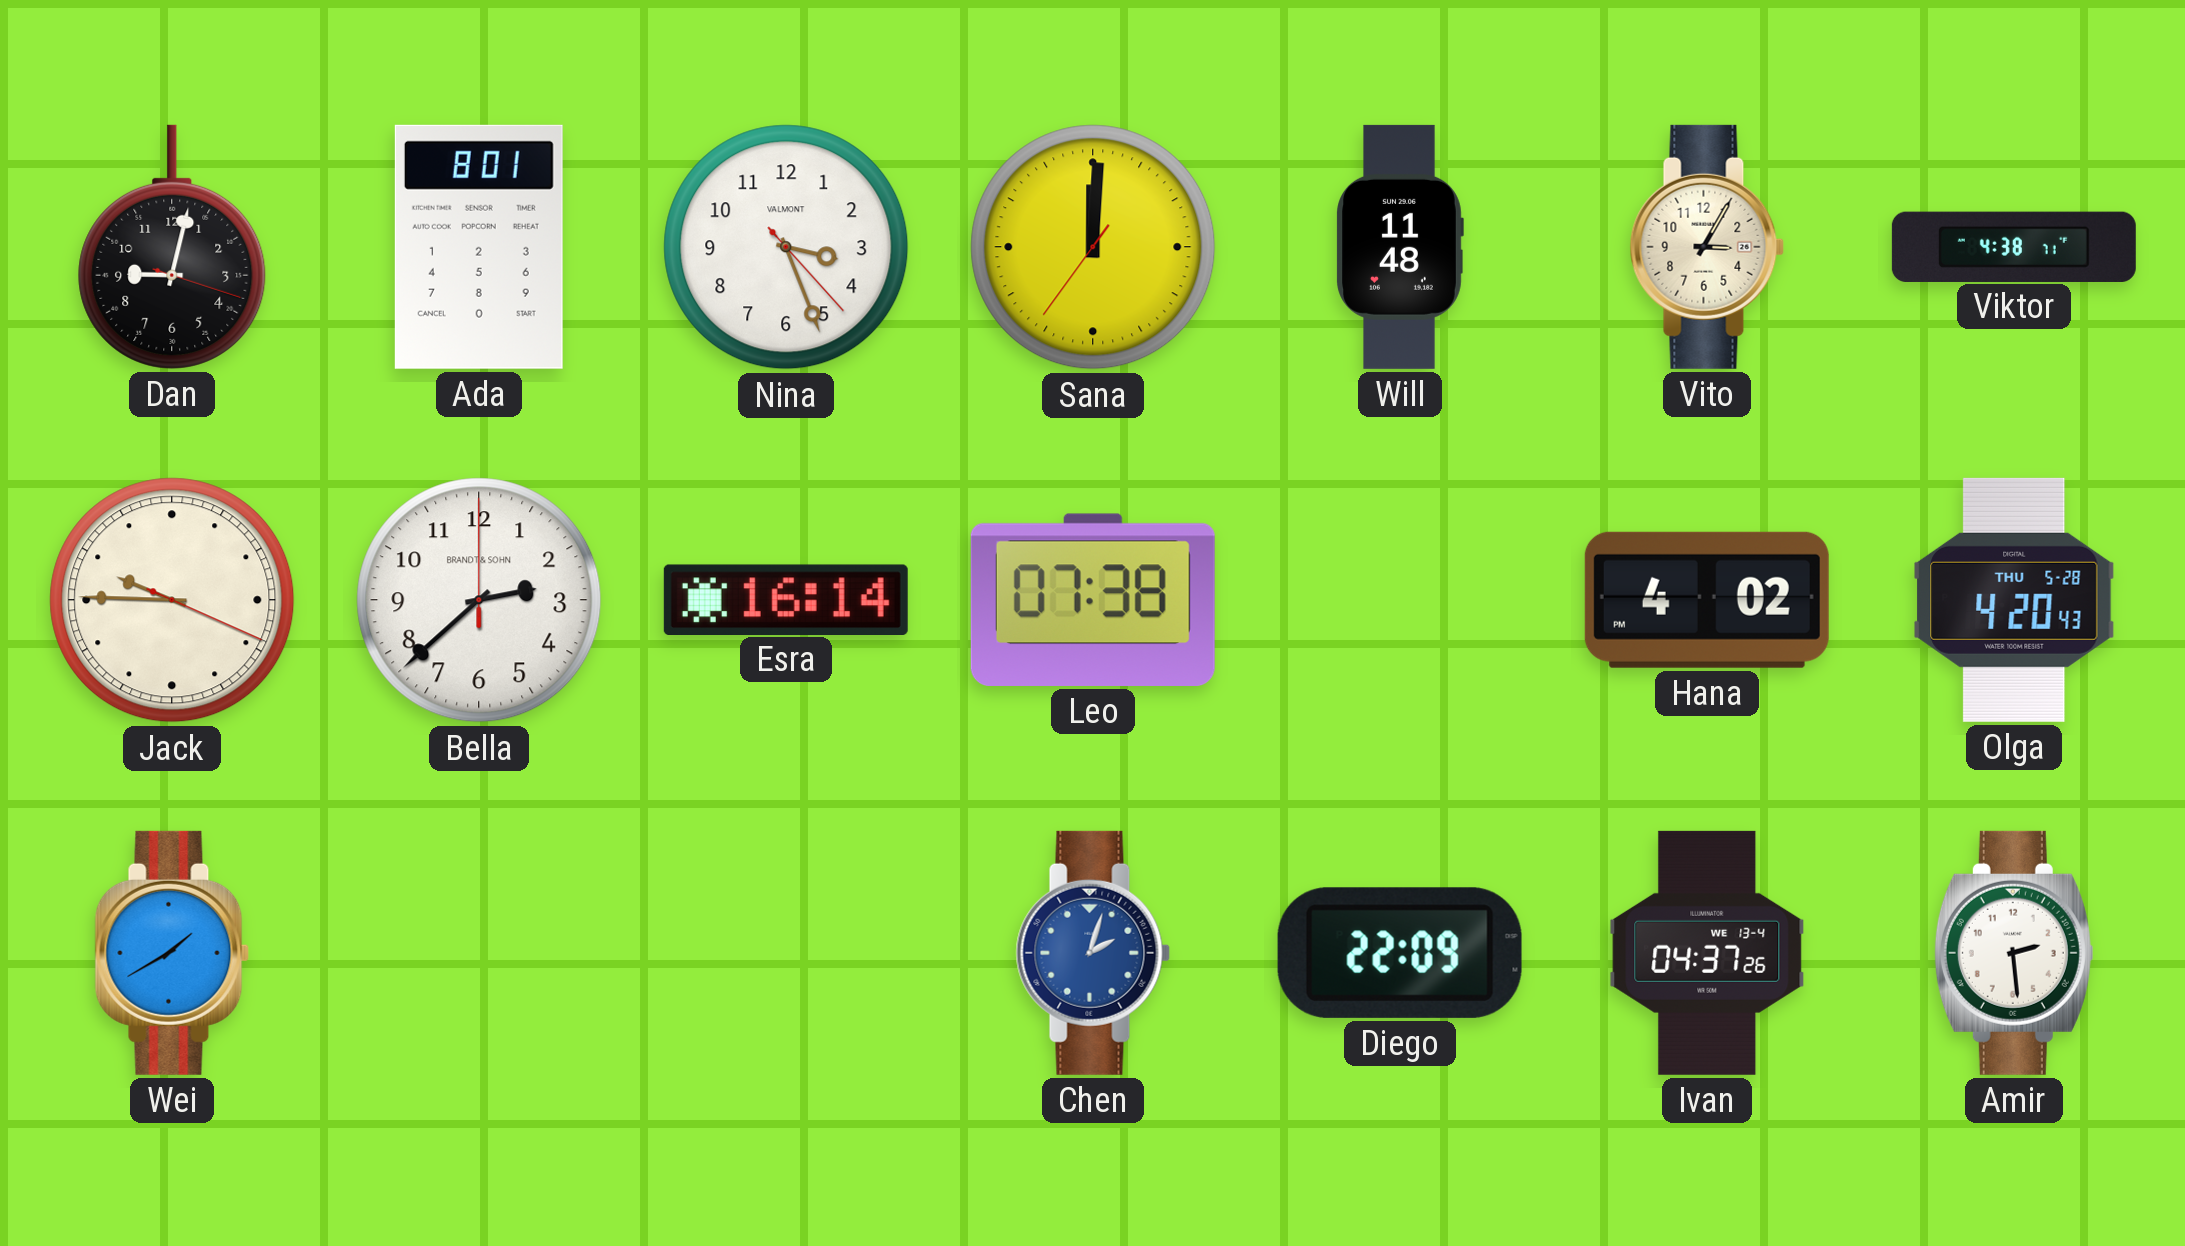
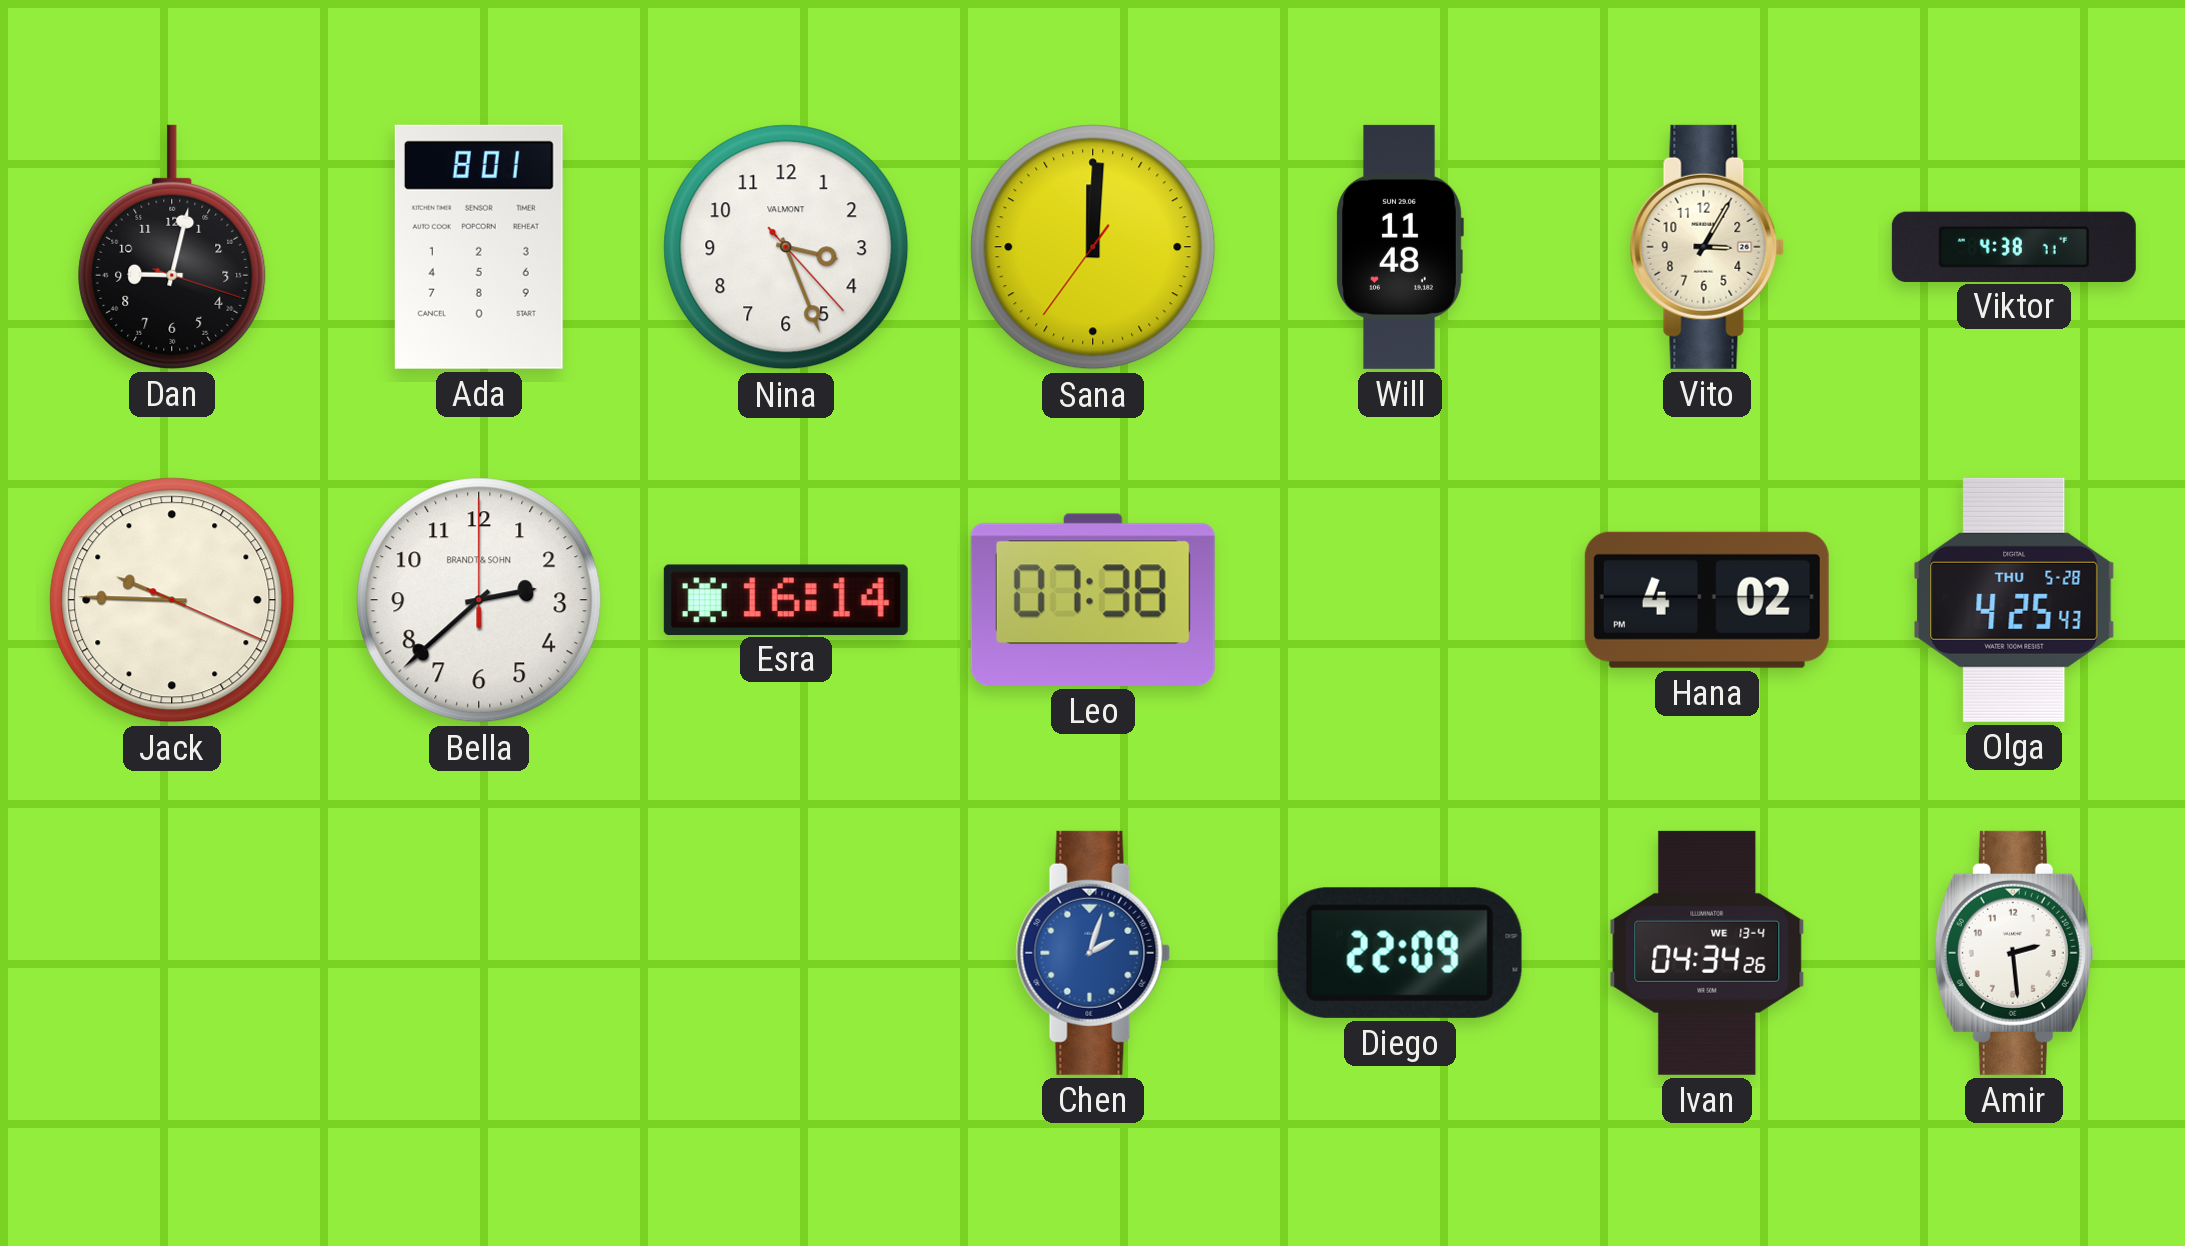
Olga: 4:20 -> 4:25
Wei: 1:40 -> none
Ivan: 04:37 -> 04:34
